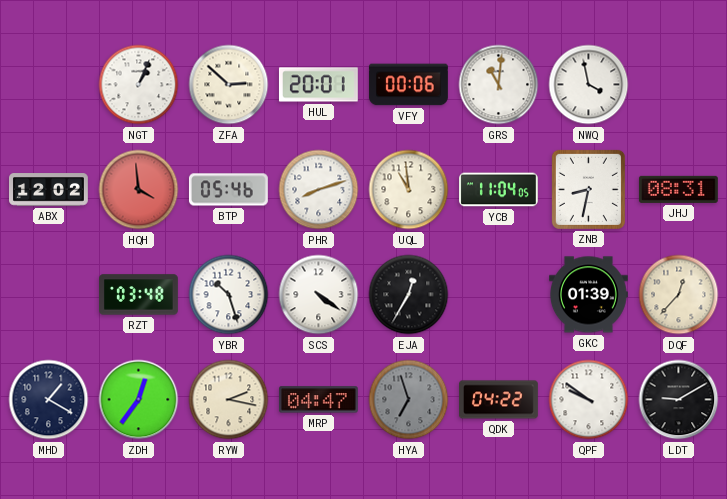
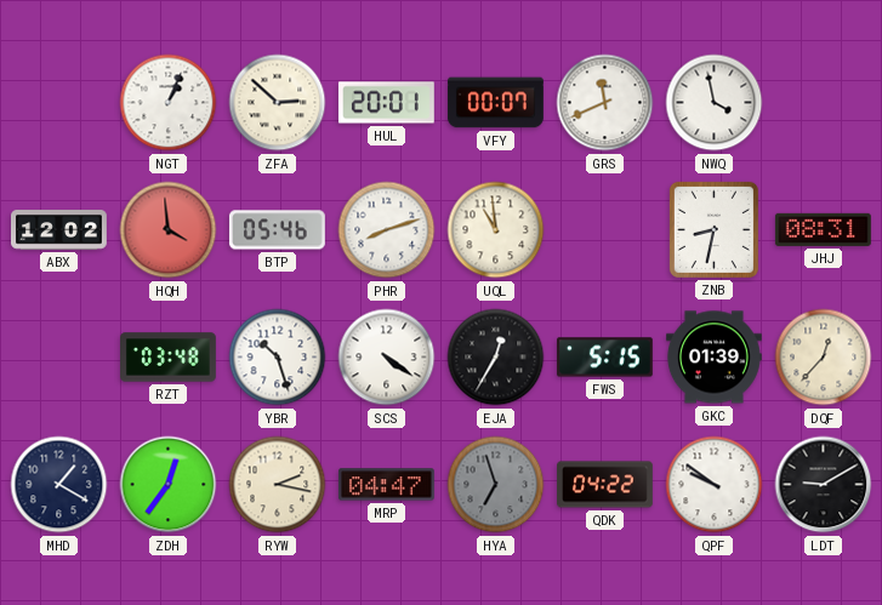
VFY: 00:06 -> 00:07
GRS: 11:01 -> 11:41
YCB: 11:04 -> none
FWS: none -> 5:15
